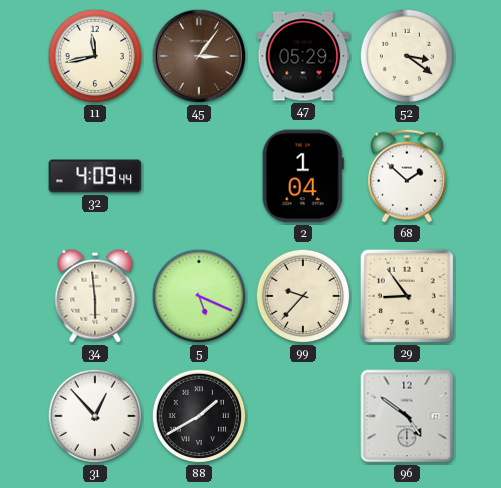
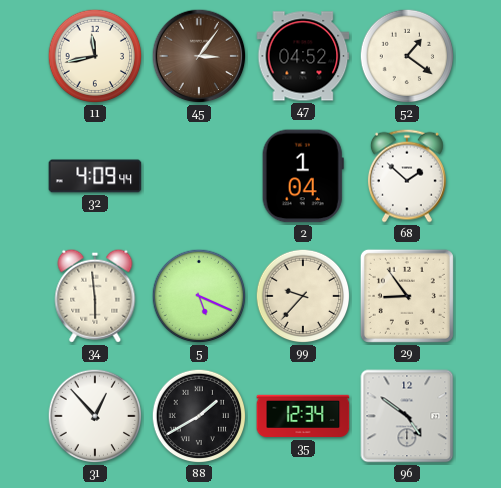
47: 05:29 -> 04:52
52: 3:21 -> 1:21
35: none -> 12:34
